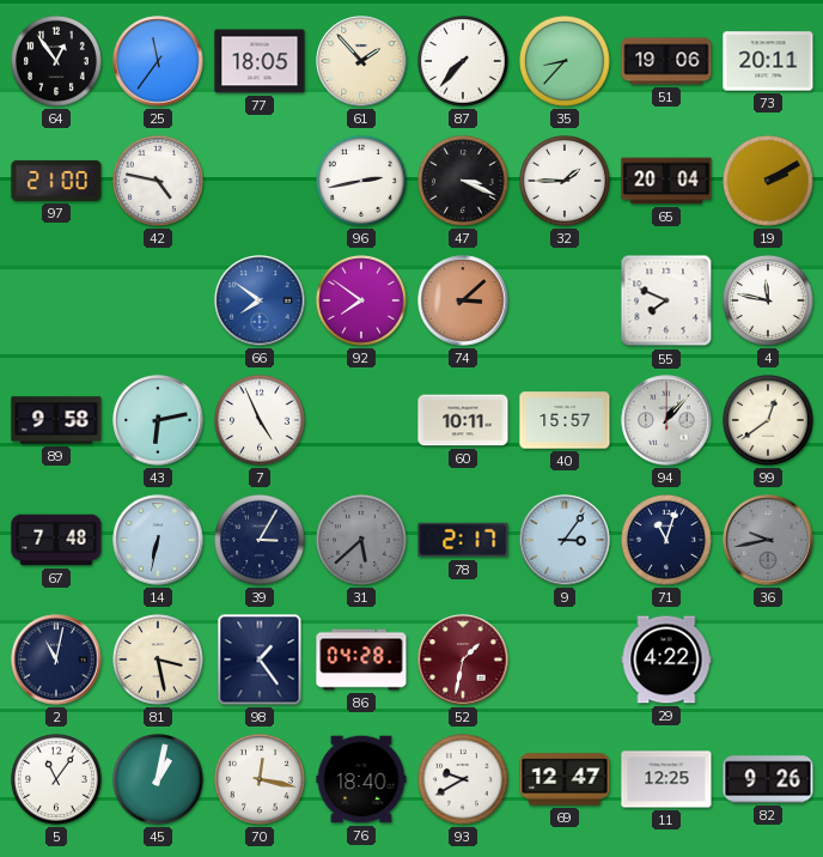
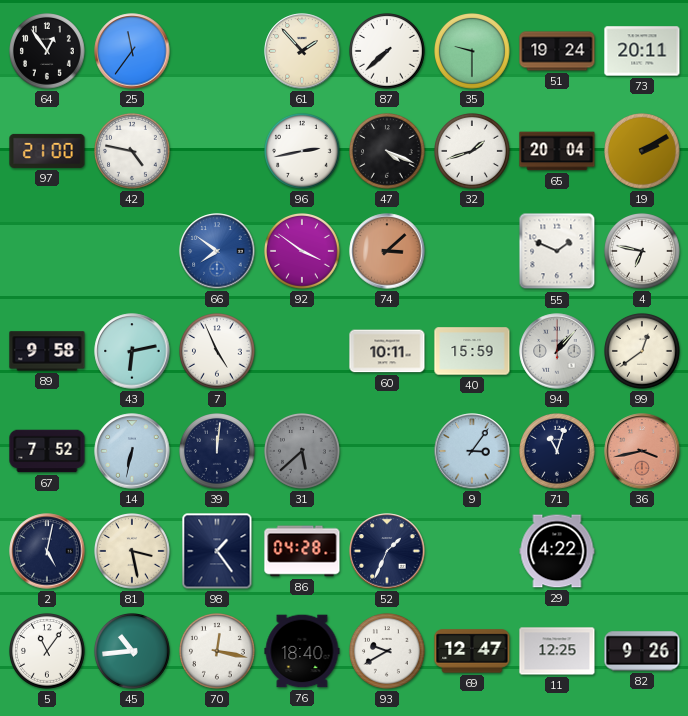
77: 18:05 -> none
87: 7:37 -> 7:38
35: 8:37 -> 9:30
51: 19:06 -> 19:24
47: 3:19 -> 4:19
32: 1:45 -> 1:42
92: 7:51 -> 3:51
55: 7:49 -> 1:49
4: 11:47 -> 6:47
40: 15:57 -> 15:59
67: 7:48 -> 7:52
39: 3:05 -> 12:01
78: 2:17 -> none
36: 9:43 -> 3:43
36 dial: grey -> salmon
2: 11:02 -> 5:02
52: 1:32 -> 1:34
52 dial: burgundy -> navy
45: 1:02 -> 10:44
